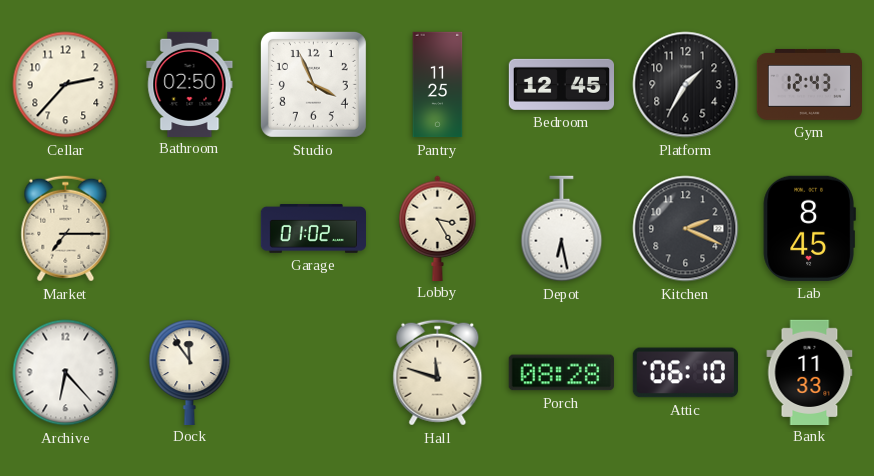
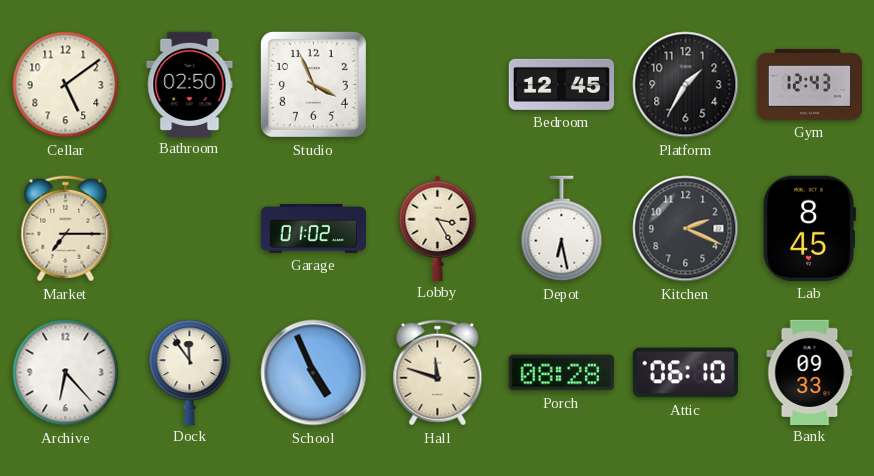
Cellar: 2:37 -> 5:09
Pantry: 11:25 -> none
School: none -> 4:56
Bank: 11:33 -> 09:33
